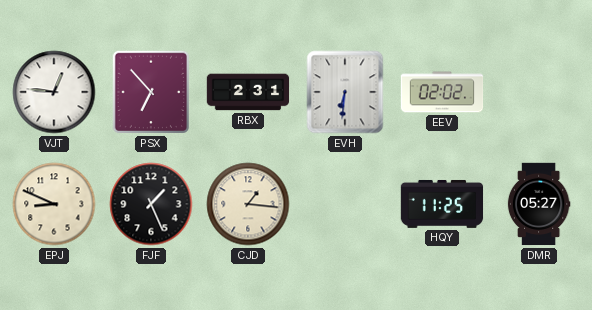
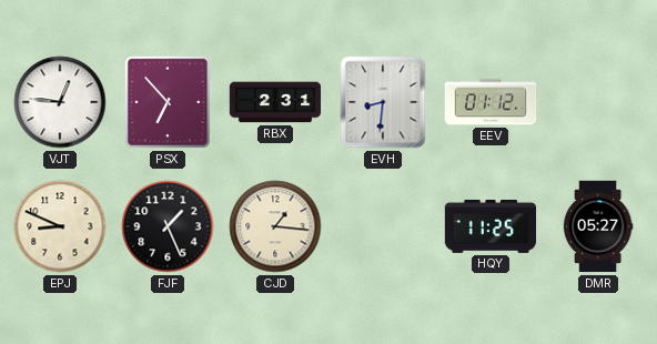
EVH: 6:31 -> 8:31
EEV: 02:02 -> 01:12
